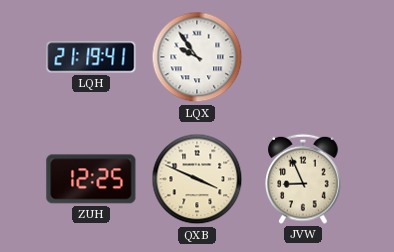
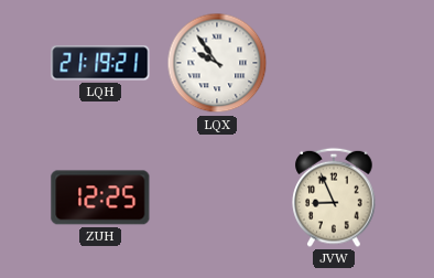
LQH: 21:19:41 -> 21:19:21
QXB: 3:49 -> none
